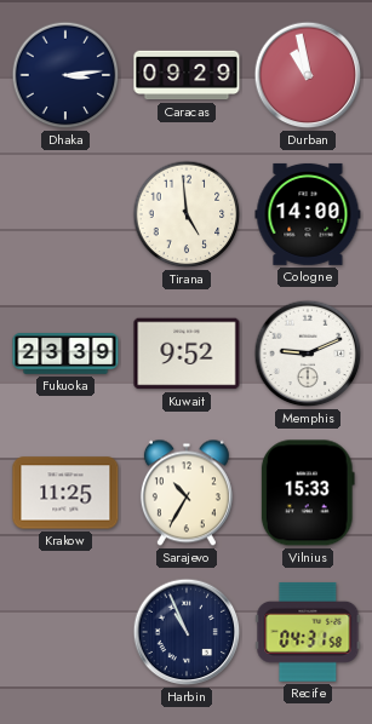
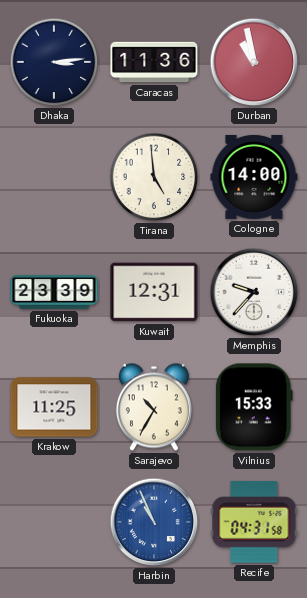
Caracas: 09:29 -> 11:36
Kuwait: 9:52 -> 12:31
Memphis: 9:11 -> 9:37
Harbin dial: navy -> blue
